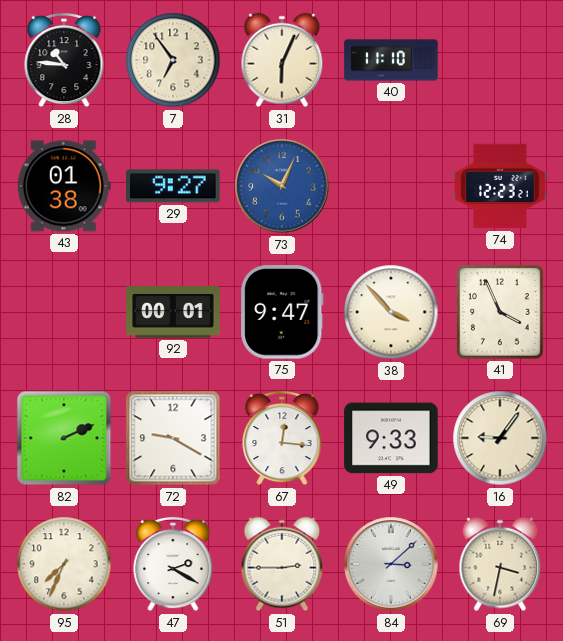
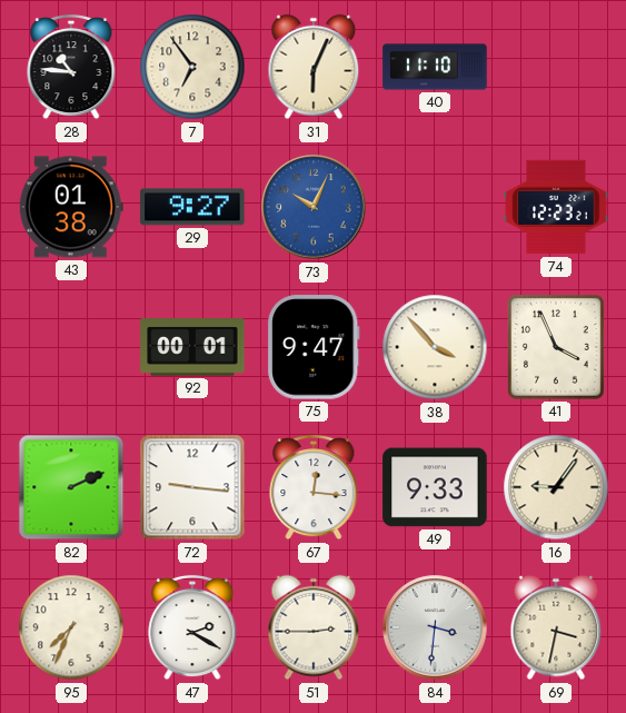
72: 9:20 -> 9:16
84: 3:08 -> 3:31
